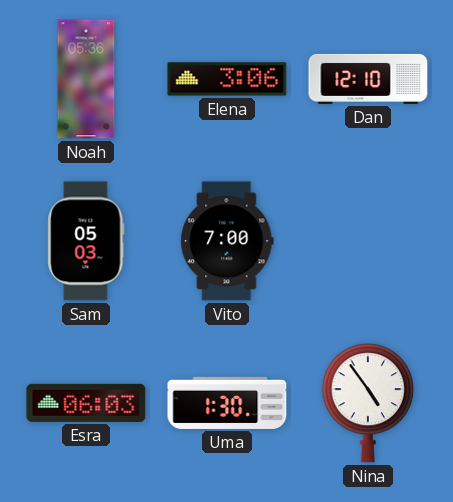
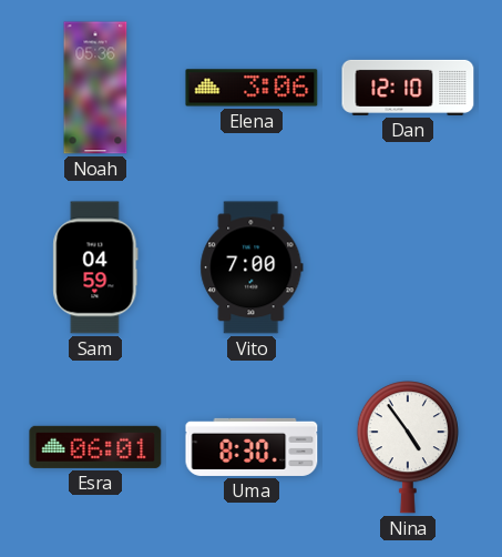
Sam: 05:03 -> 04:59
Esra: 06:03 -> 06:01
Uma: 1:30 -> 8:30
